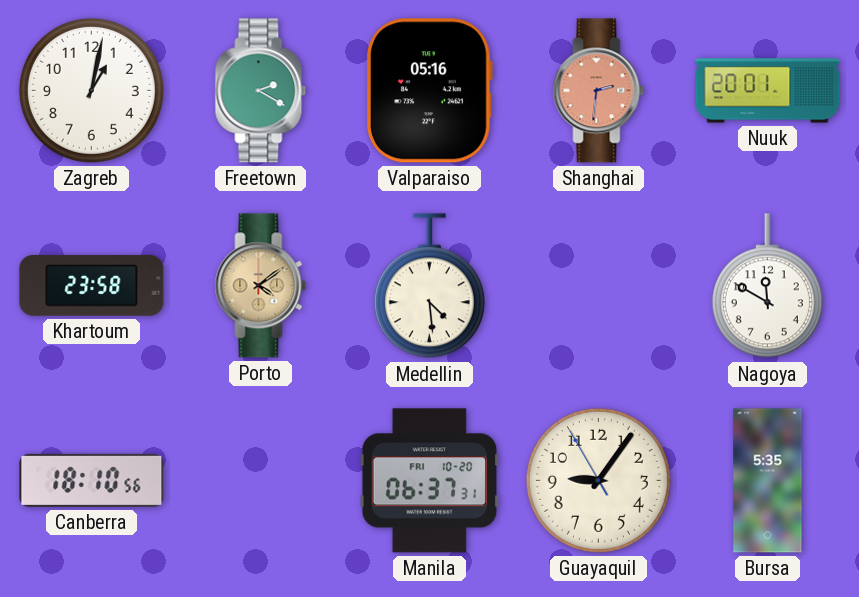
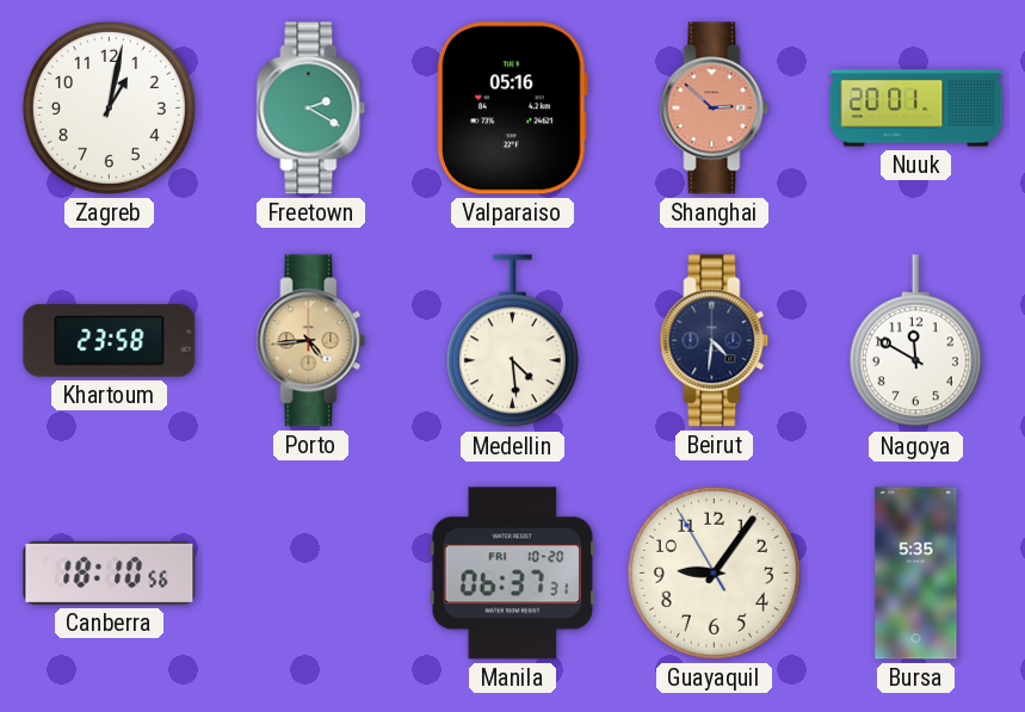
Shanghai: 2:31 -> 2:52
Porto: 4:09 -> 4:44
Beirut: none -> 4:31
